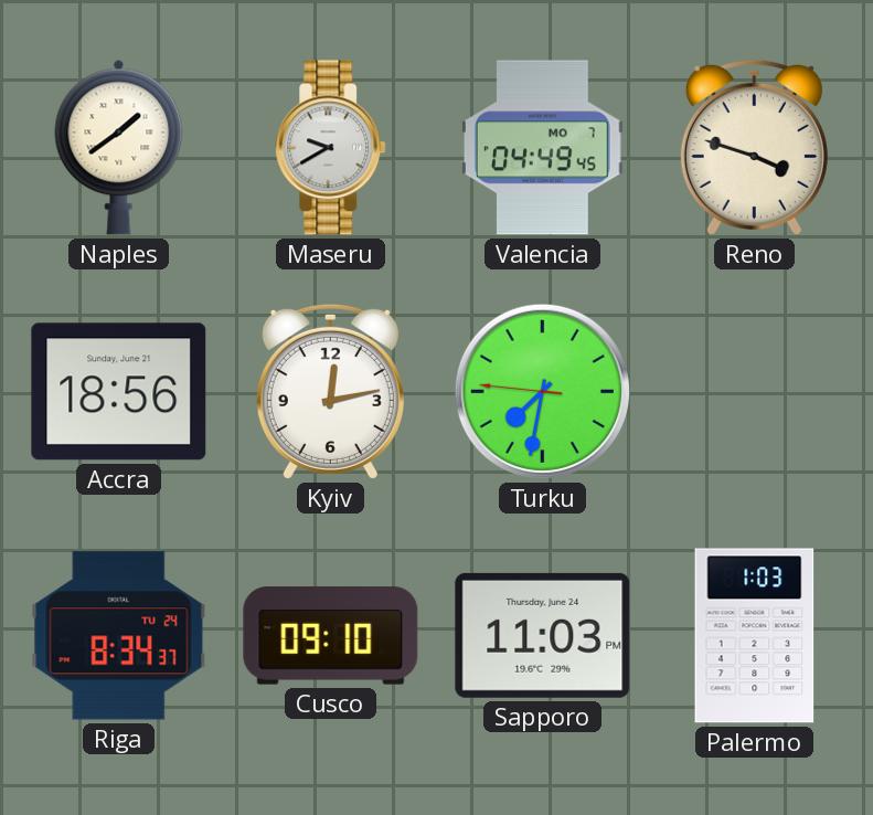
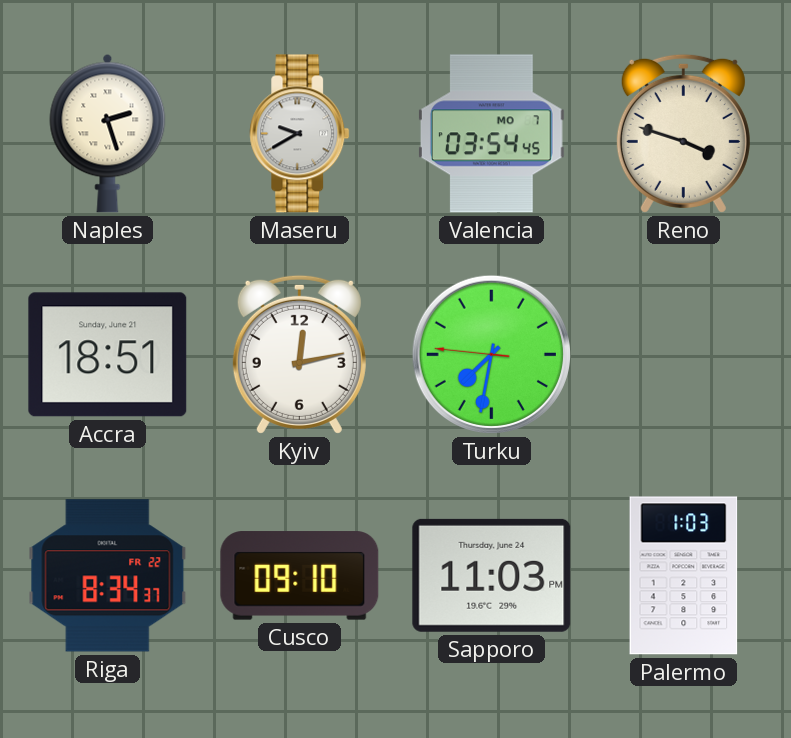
Naples: 1:39 -> 2:27
Valencia: 04:49 -> 03:54
Accra: 18:56 -> 18:51
Riga date: TU 24 -> FR 22
